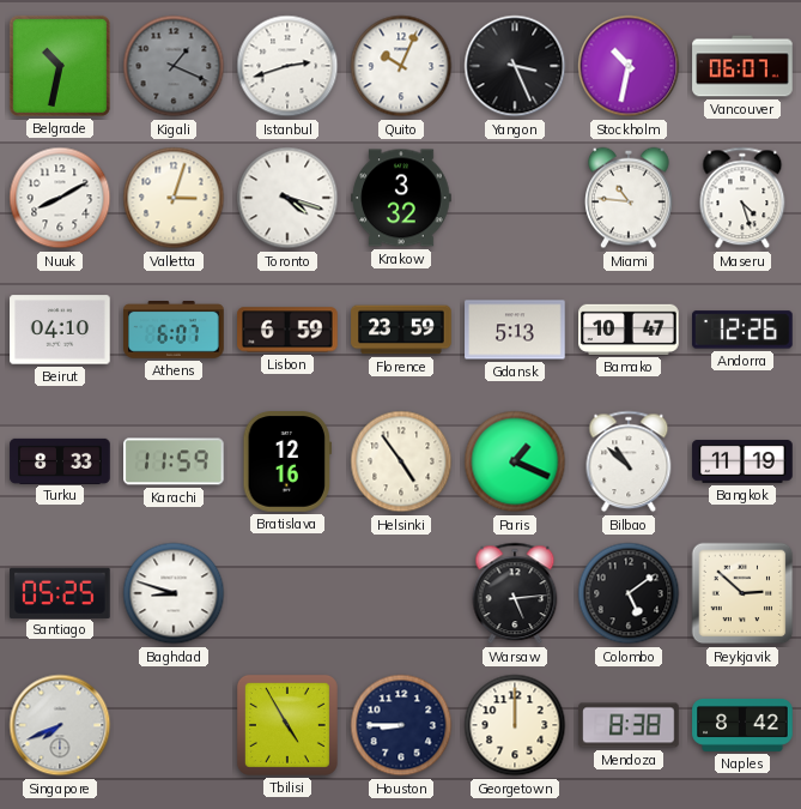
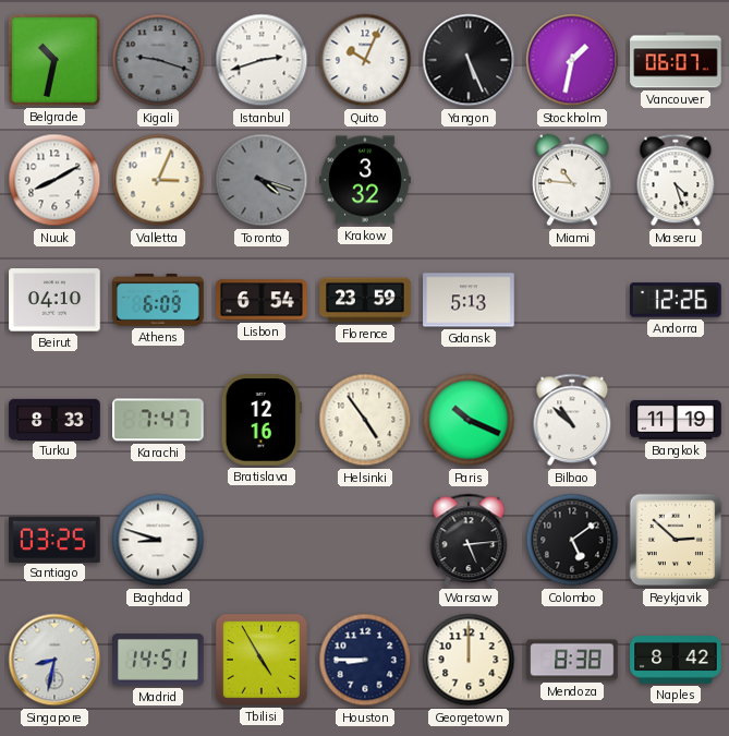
Kigali: 1:19 -> 9:18
Yangon: 3:26 -> 5:26
Stockholm: 10:32 -> 1:32
Valletta: 3:03 -> 3:04
Toronto dial: white -> grey
Athens: 6:07 -> 6:09
Lisbon: 6:59 -> 6:54
Bamako: 10:47 -> none
Karachi: 11:59 -> 7:47
Paris: 1:19 -> 10:19
Santiago: 05:25 -> 03:25
Singapore: 7:41 -> 8:32
Madrid: none -> 14:51
